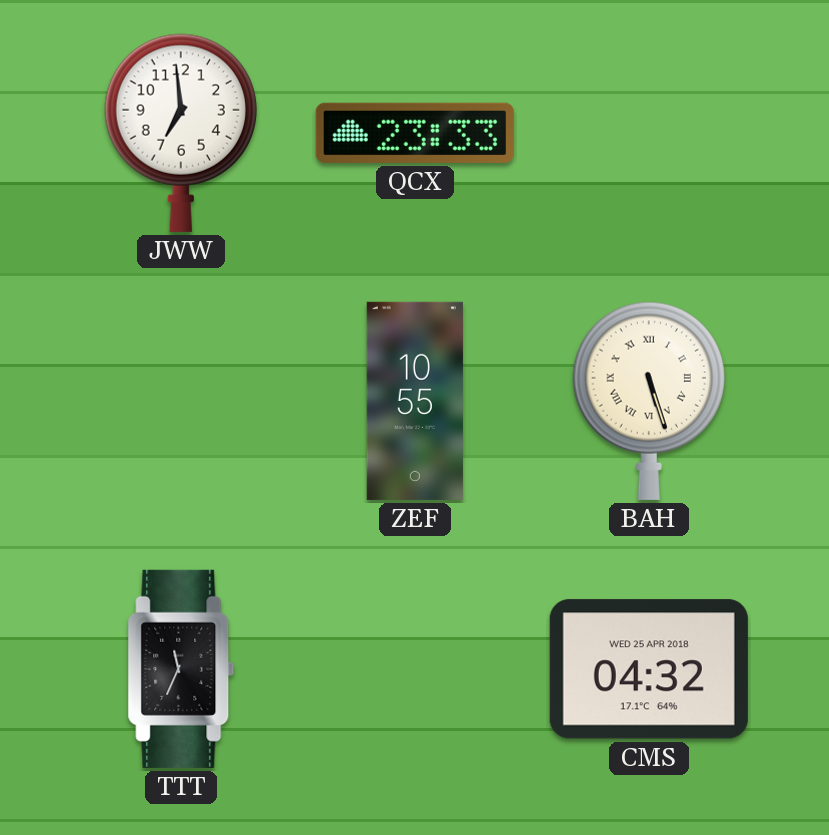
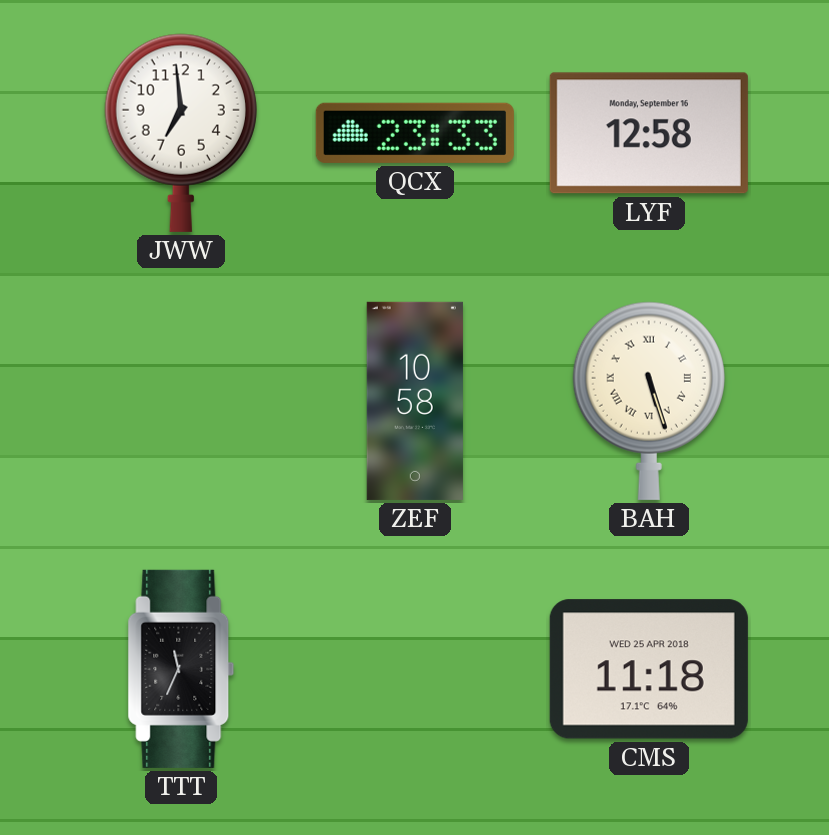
LYF: none -> 12:58
ZEF: 10:55 -> 10:58
CMS: 04:32 -> 11:18
